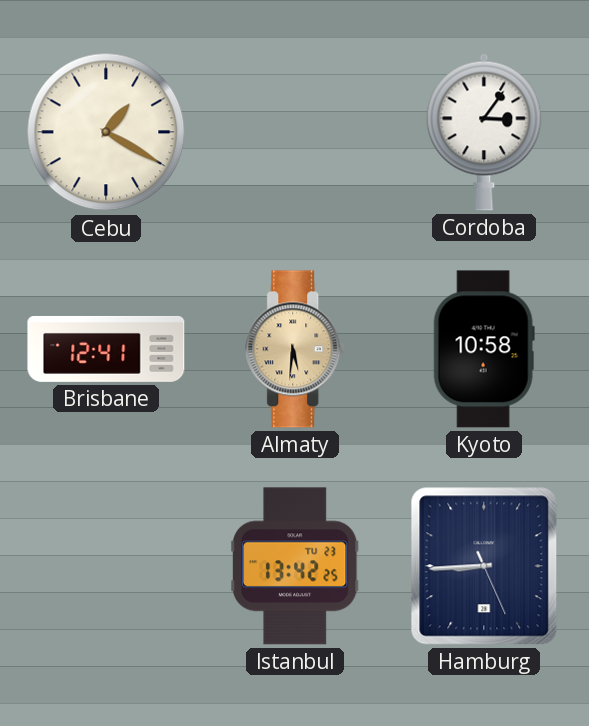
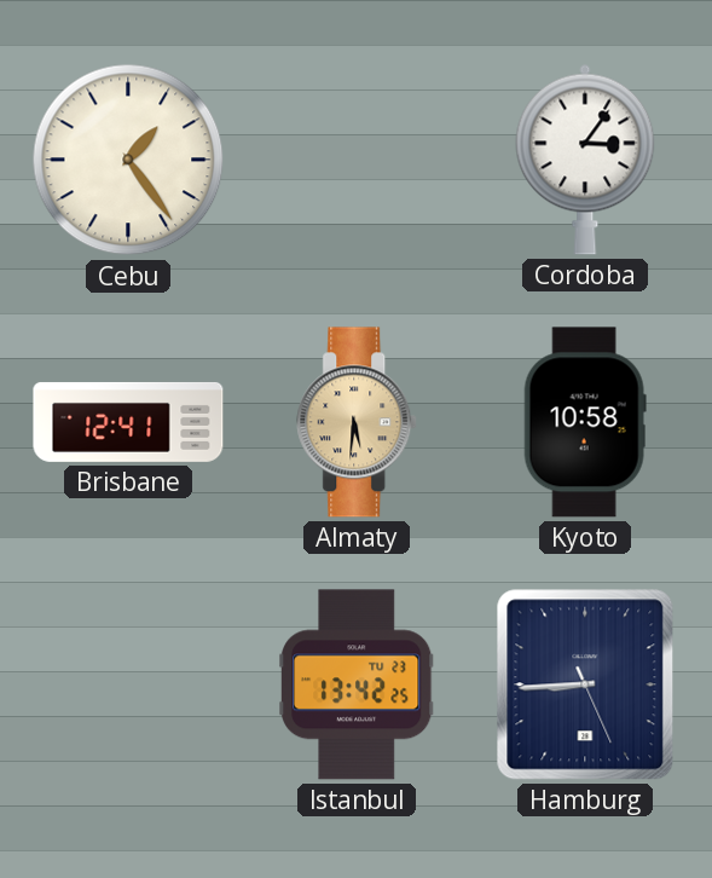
Cebu: 1:20 -> 1:24
